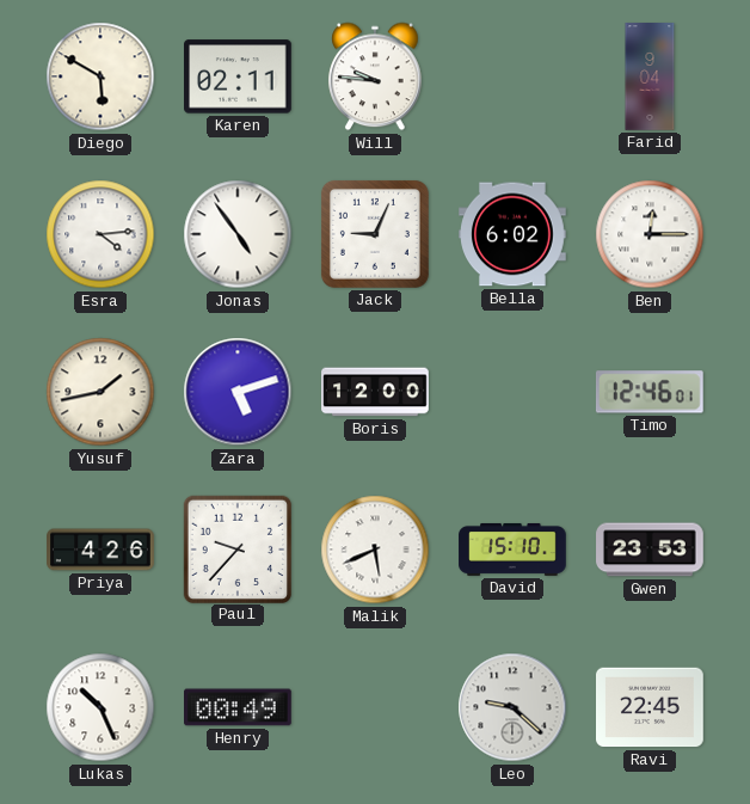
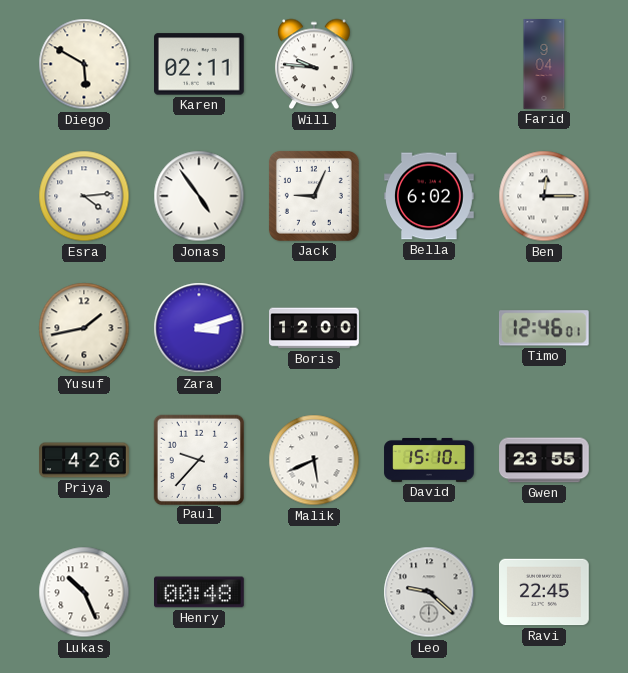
Zara: 5:12 -> 3:12
Gwen: 23:53 -> 23:55
Henry: 00:49 -> 00:48
